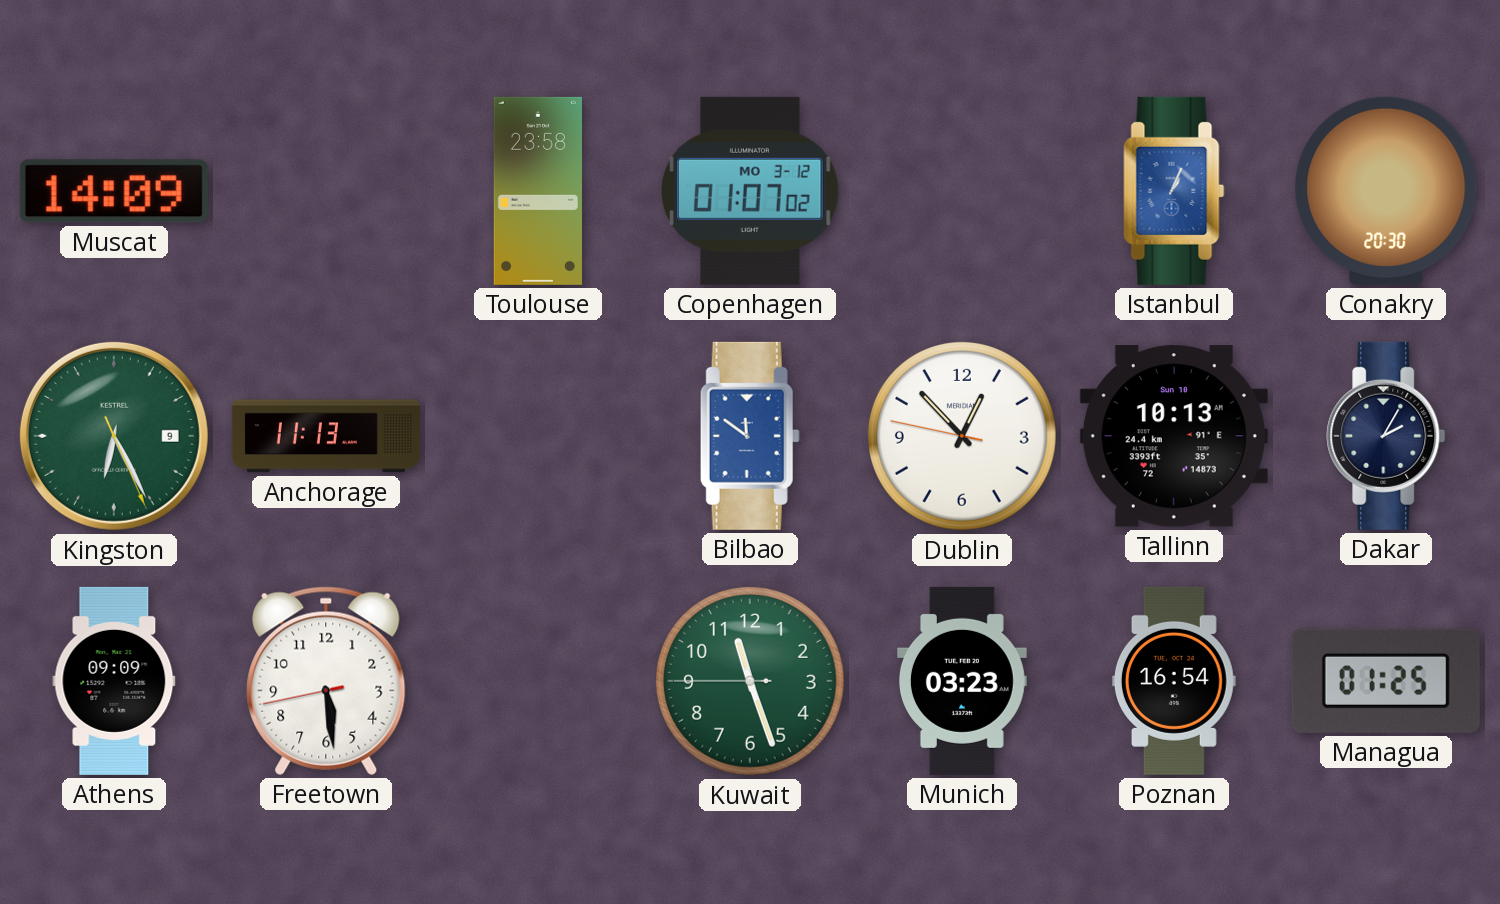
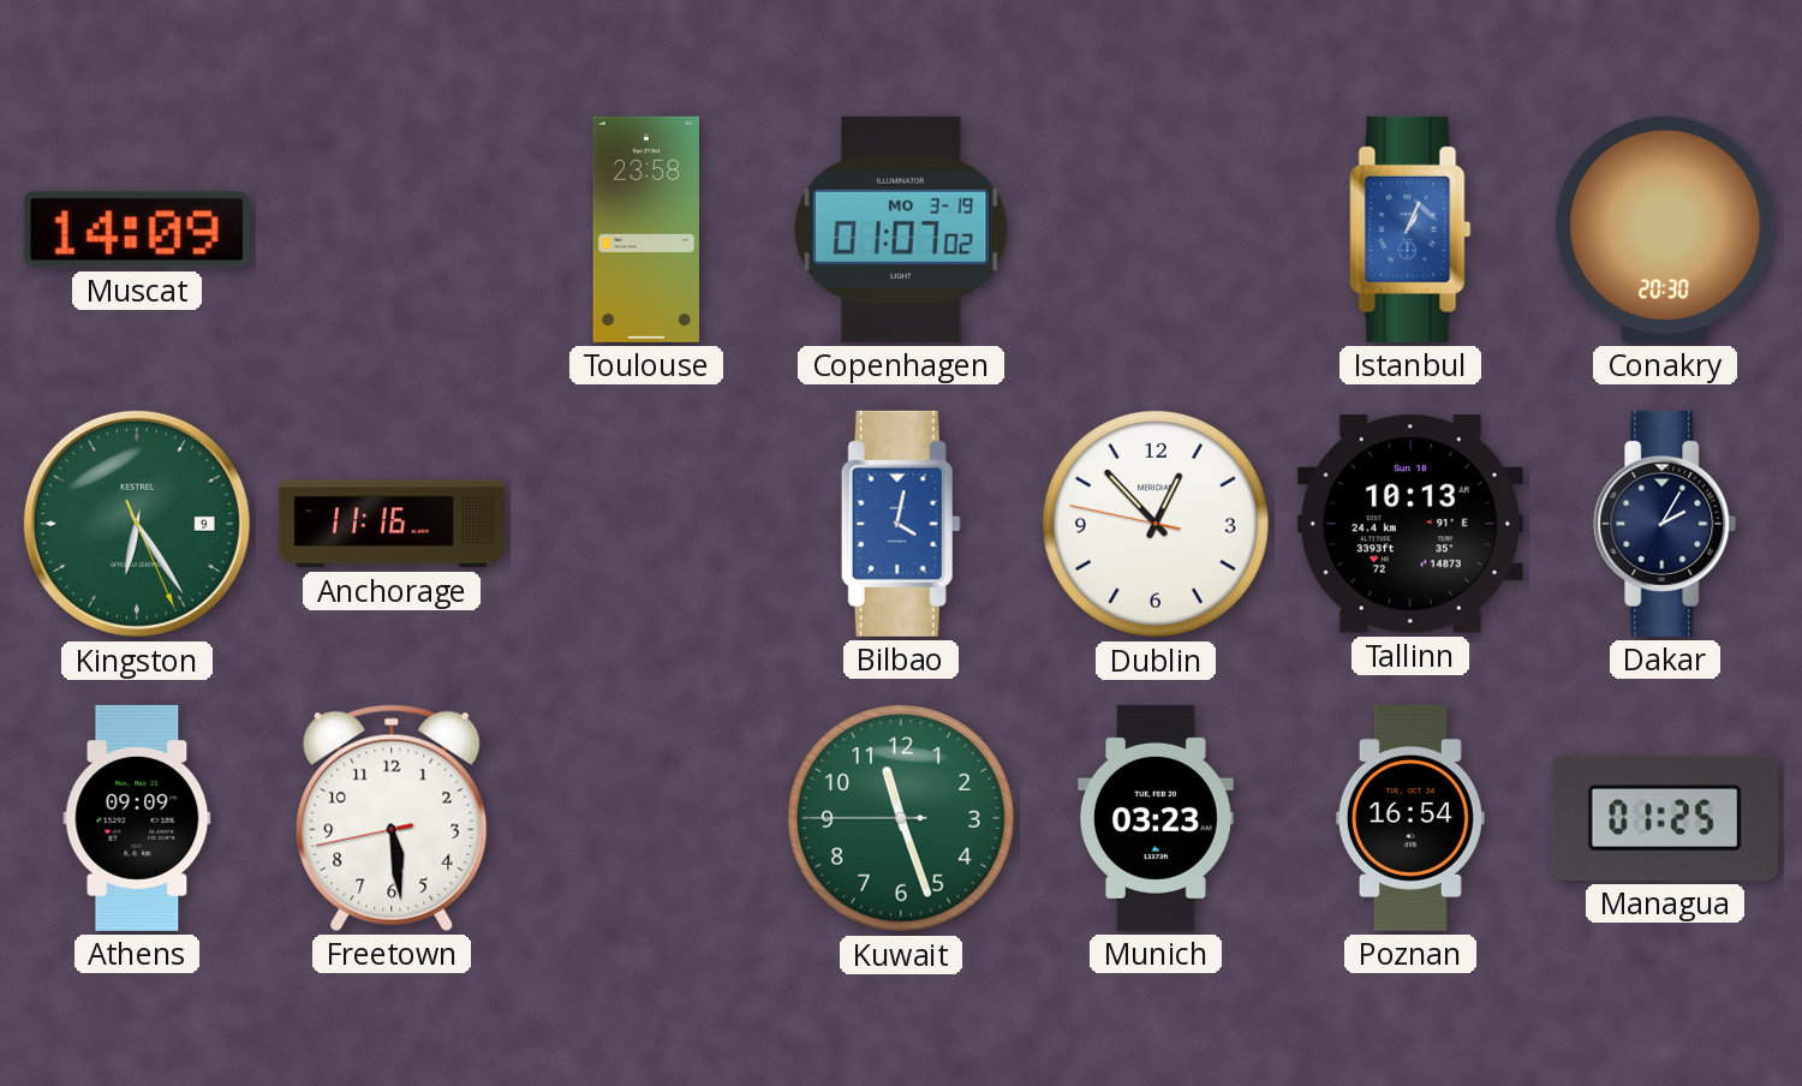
Copenhagen date: MO 3-12 -> MO 3-19
Kingston: 6:25 -> 6:24
Anchorage: 11:13 -> 11:16
Bilbao: 11:51 -> 4:02
